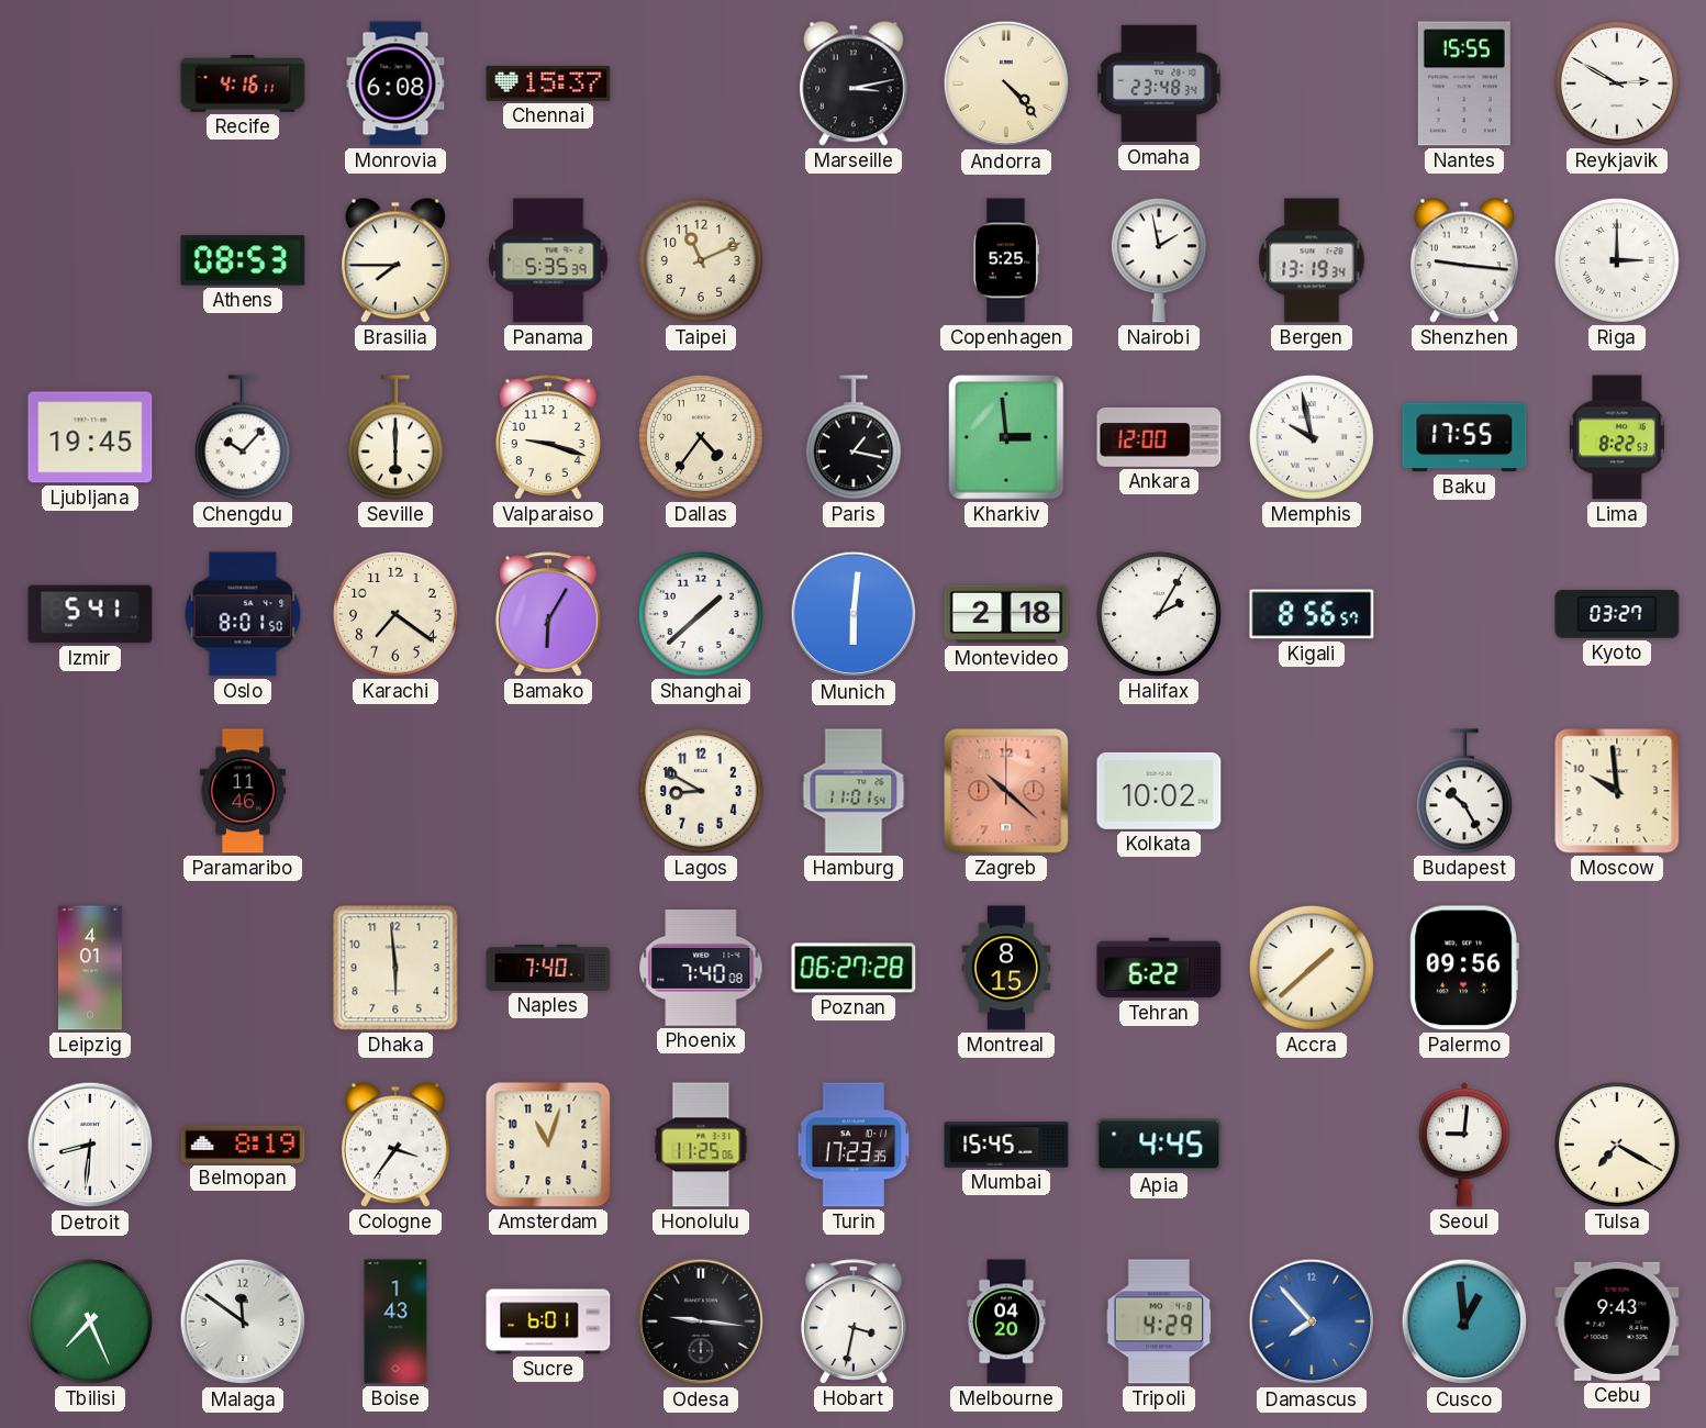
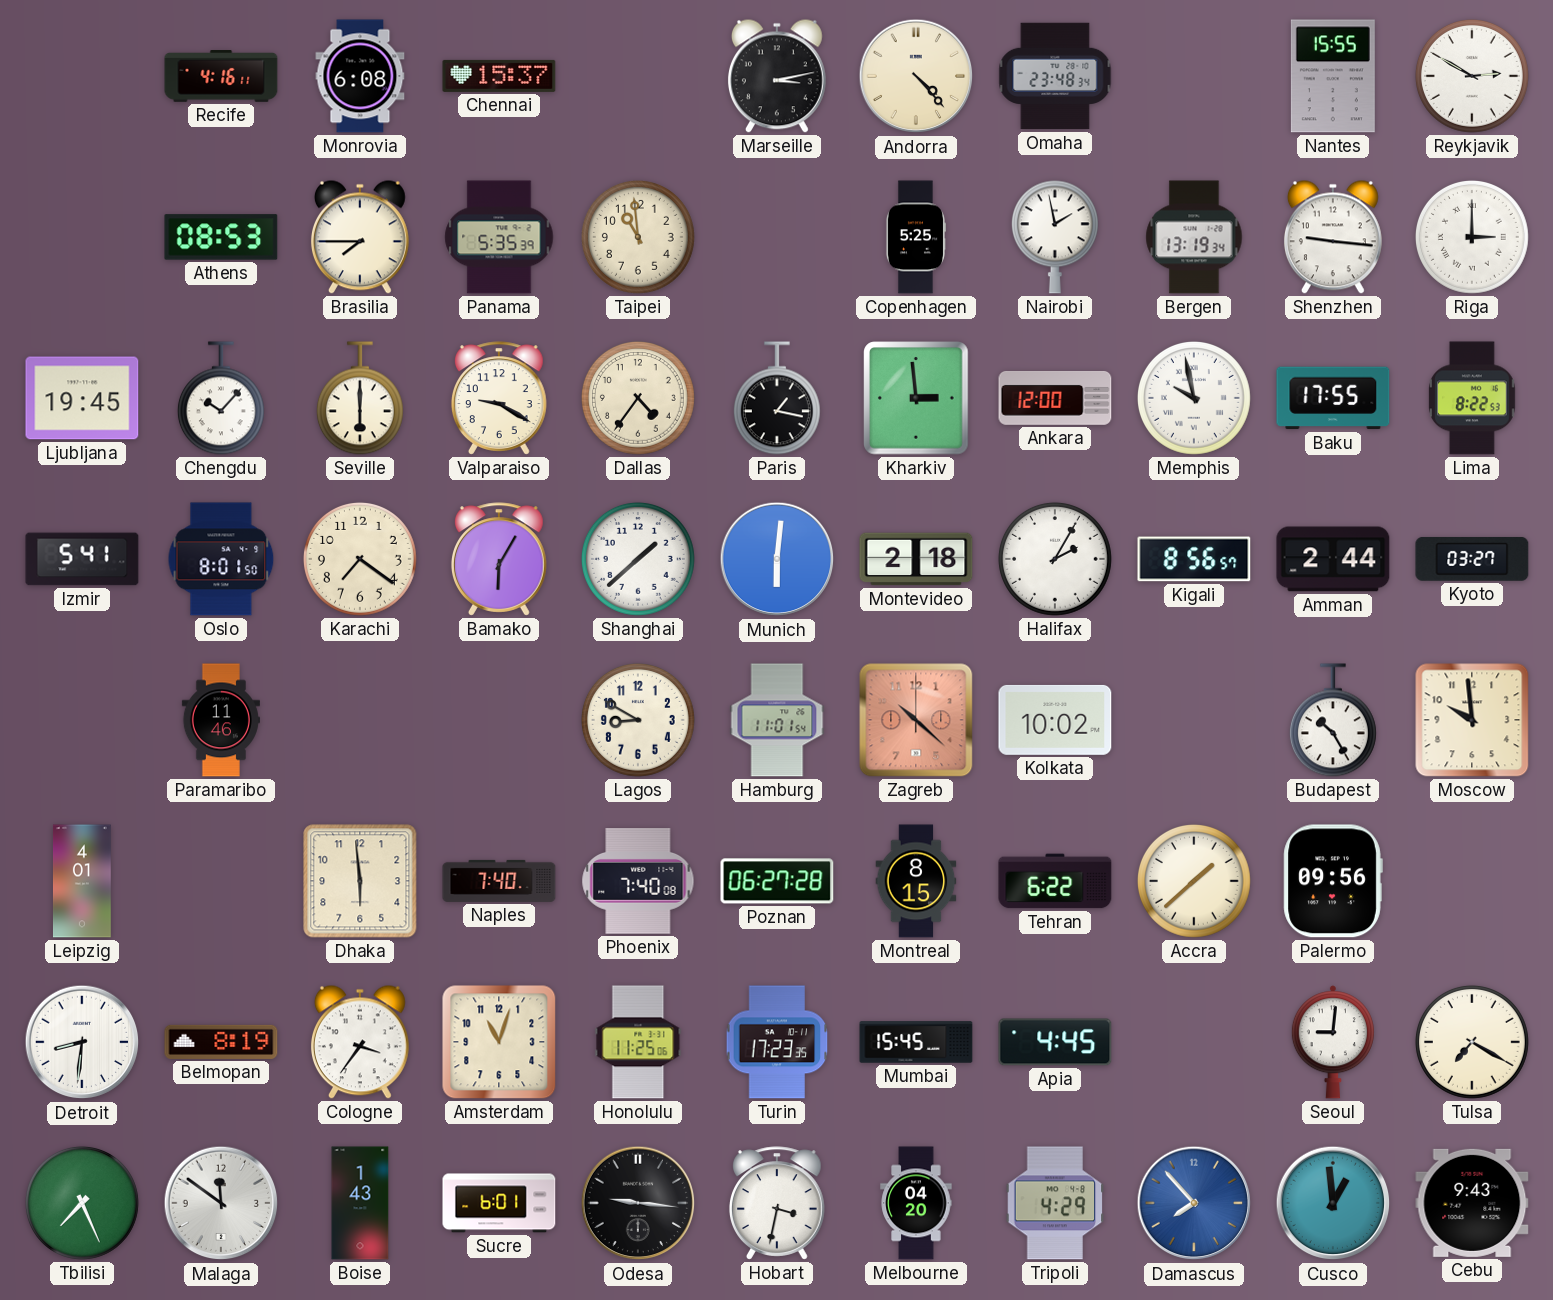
Taipei: 11:11 -> 10:59
Valparaiso: 9:18 -> 9:20
Amman: none -> 2:44
